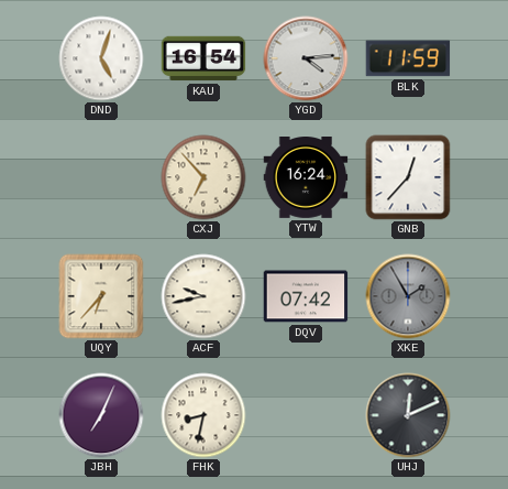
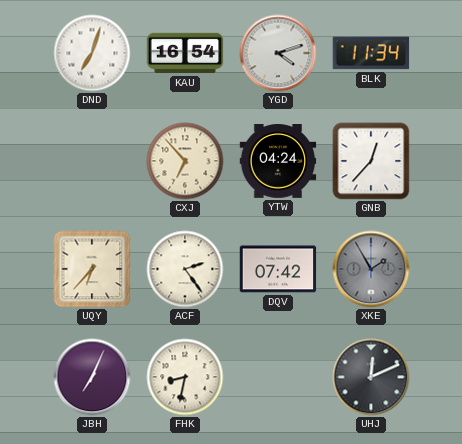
DND: 5:03 -> 7:03
YGD: 4:14 -> 4:12
BLK: 11:59 -> 11:34
YTW: 16:24 -> 04:24
ACF: 9:43 -> 2:24
